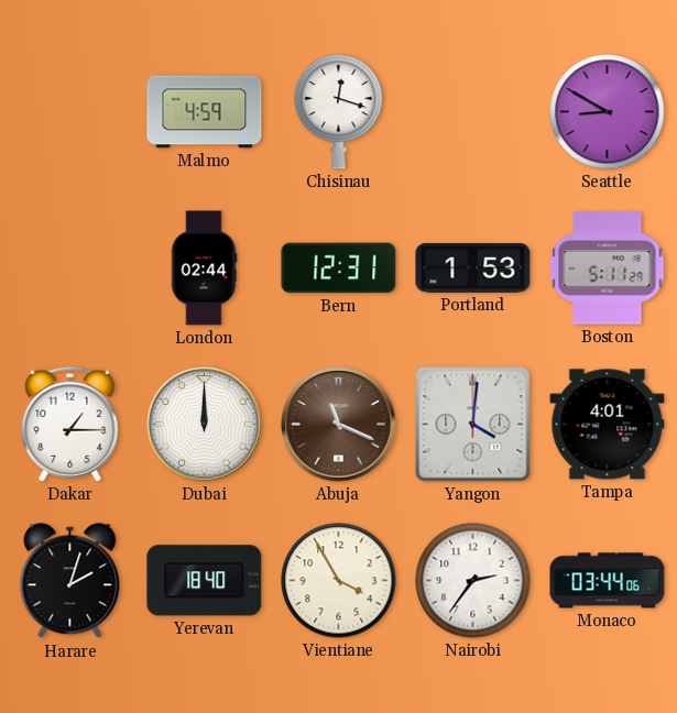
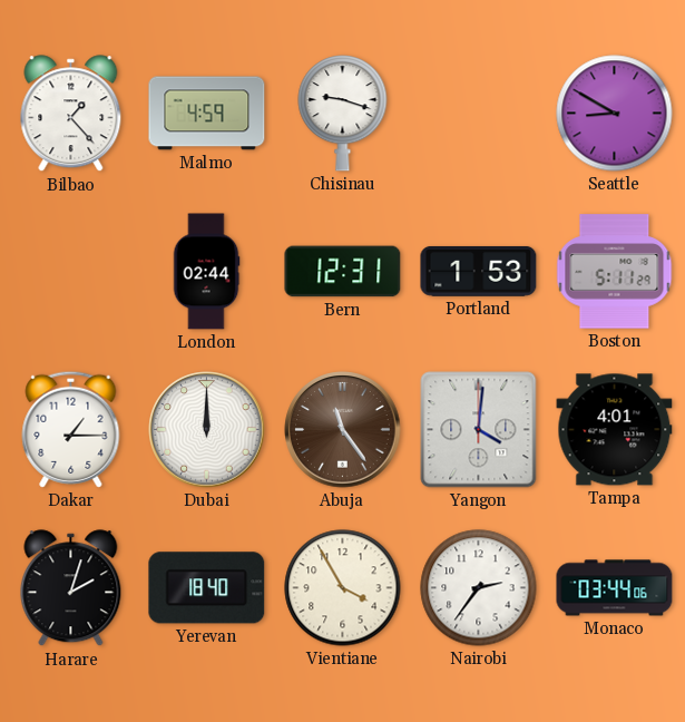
Bilbao: none -> 1:23
Chisinau: 12:18 -> 9:18
Abuja: 11:19 -> 11:24
